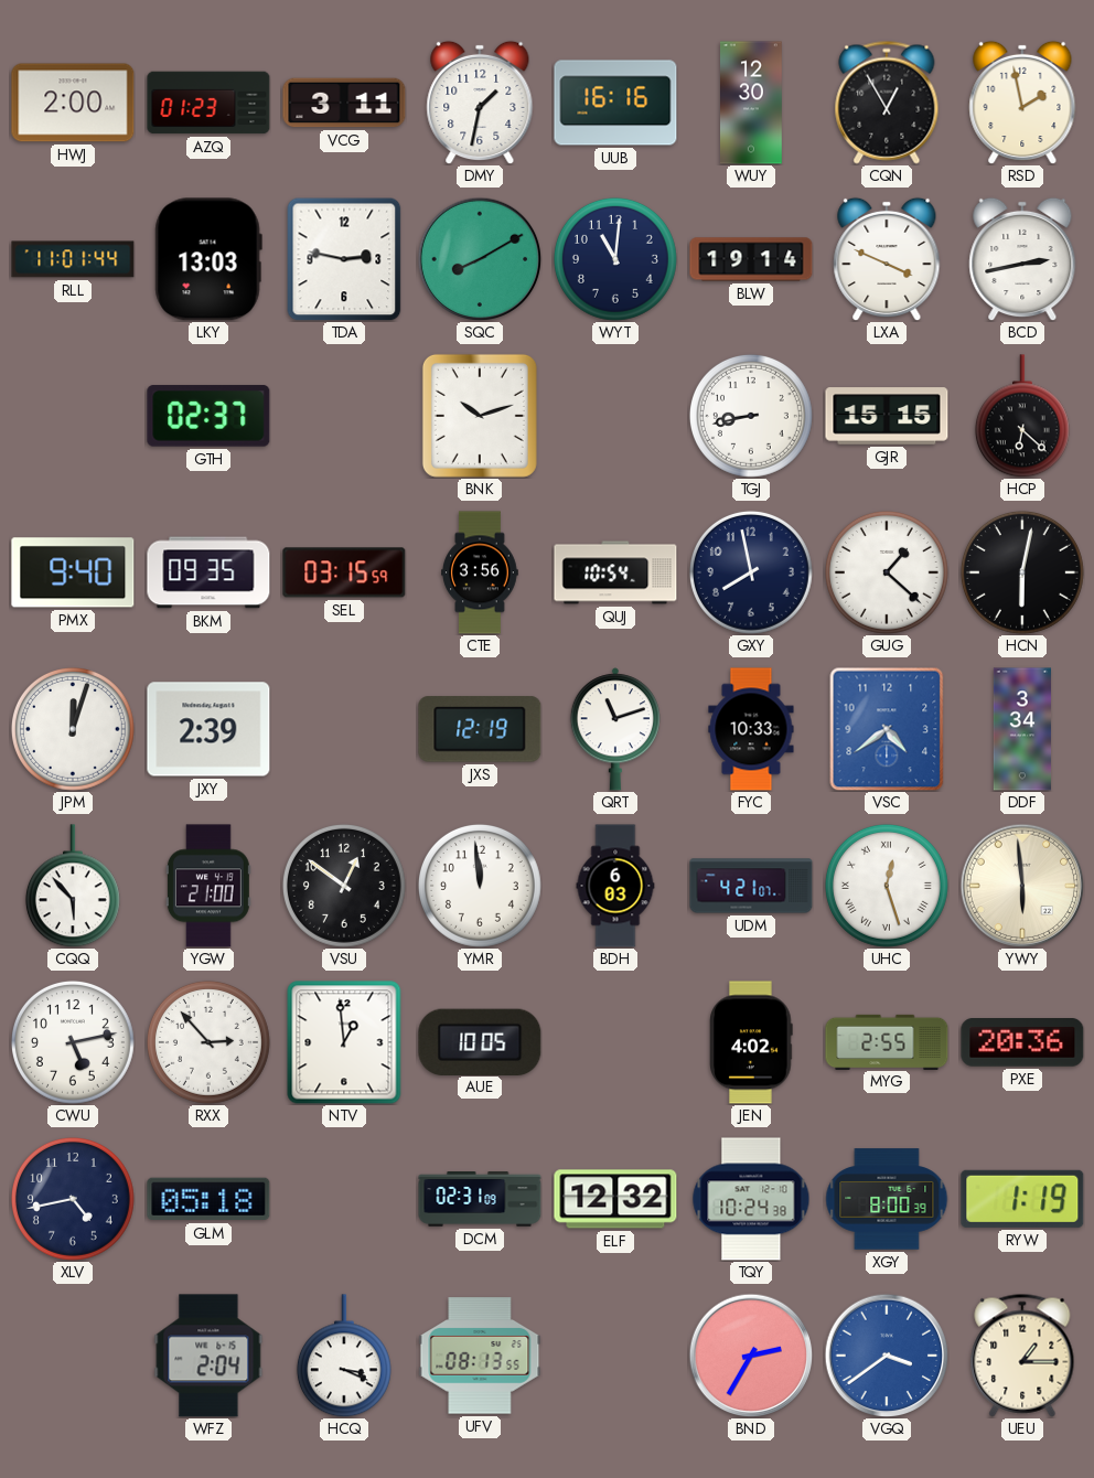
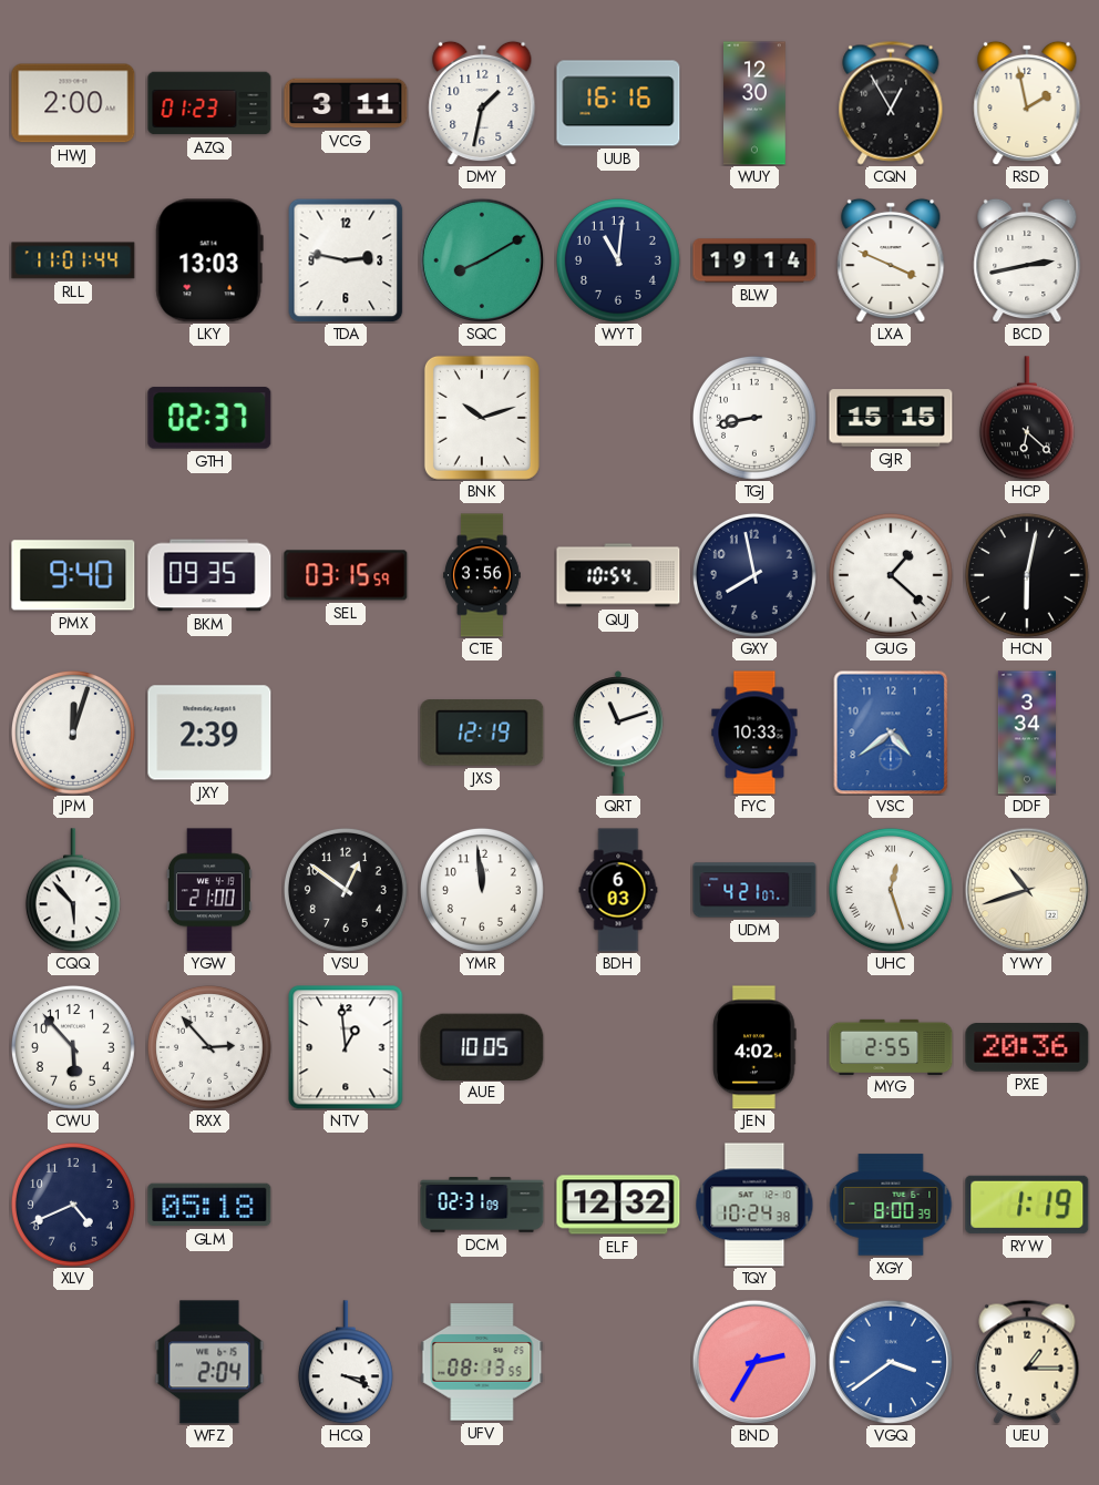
YWY: 5:59 -> 10:42
CWU: 5:13 -> 5:53
XLV: 4:43 -> 4:41
